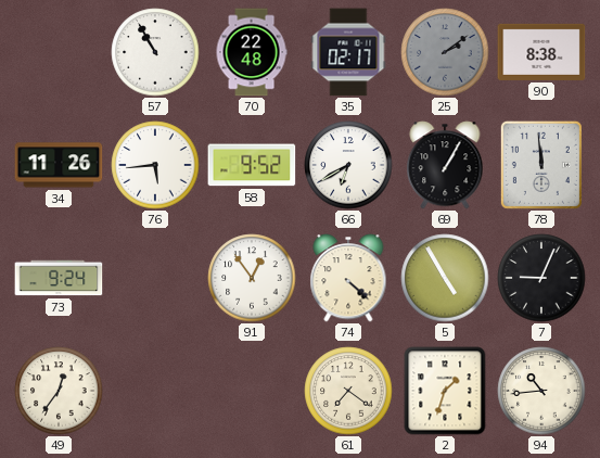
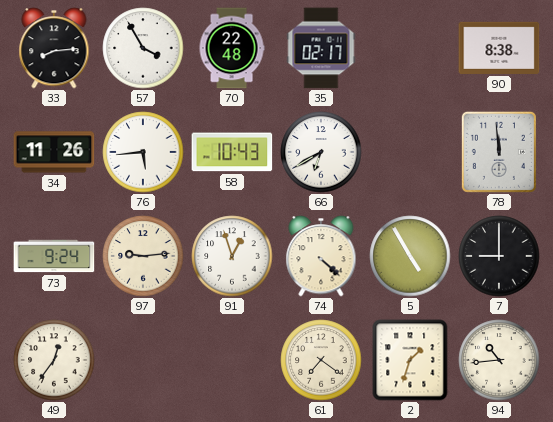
33: none -> 8:14
57: 10:55 -> 3:55
25: 2:09 -> none
58: 9:52 -> 10:43
69: 1:05 -> none
97: none -> 9:14
91: 12:54 -> 12:57
7: 9:04 -> 9:00
